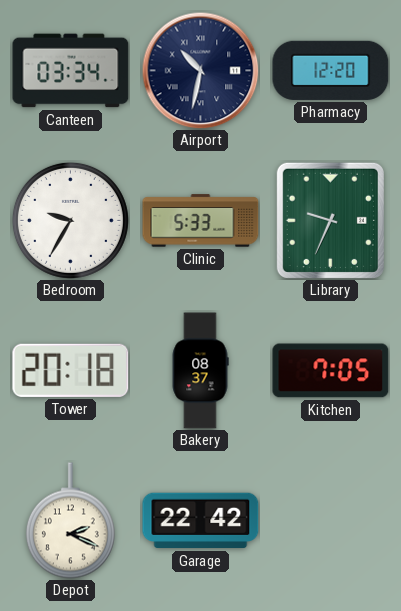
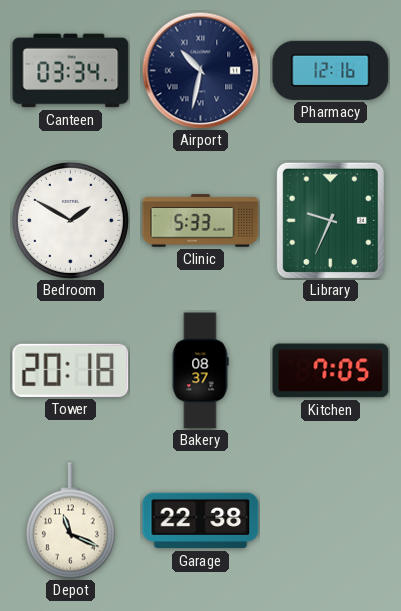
Pharmacy: 12:20 -> 12:16
Bedroom: 9:35 -> 1:50
Depot: 2:19 -> 11:19
Garage: 22:42 -> 22:38
